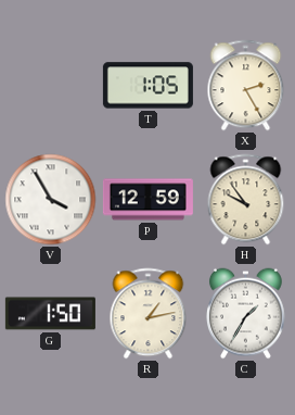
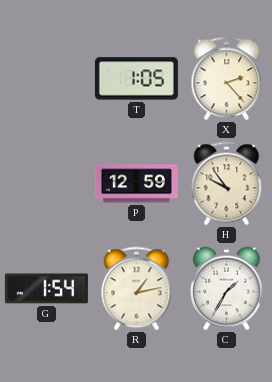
X: 2:25 -> 2:23
V: 3:55 -> none
G: 1:50 -> 1:54
